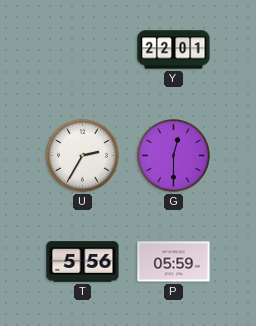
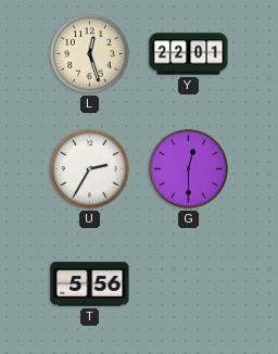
L: none -> 12:27
P: 05:59 -> none
